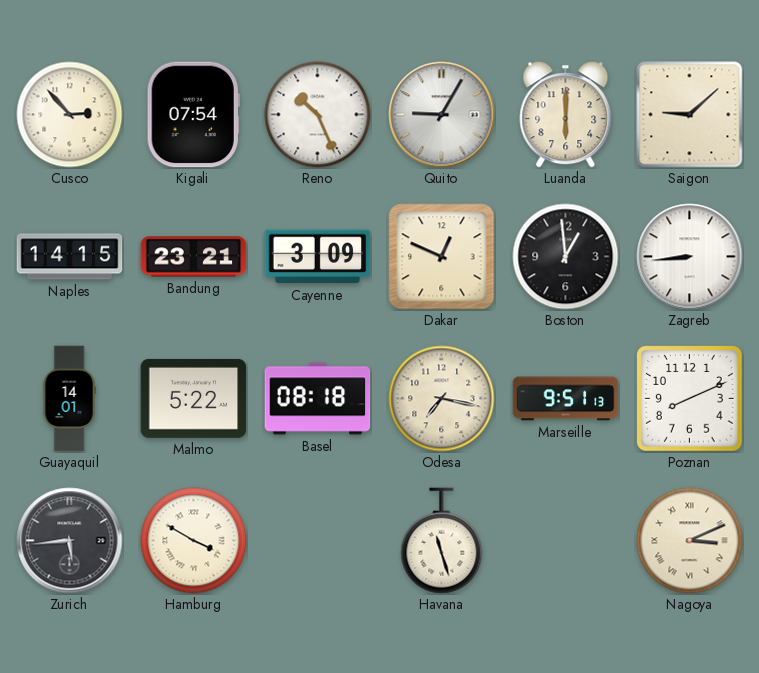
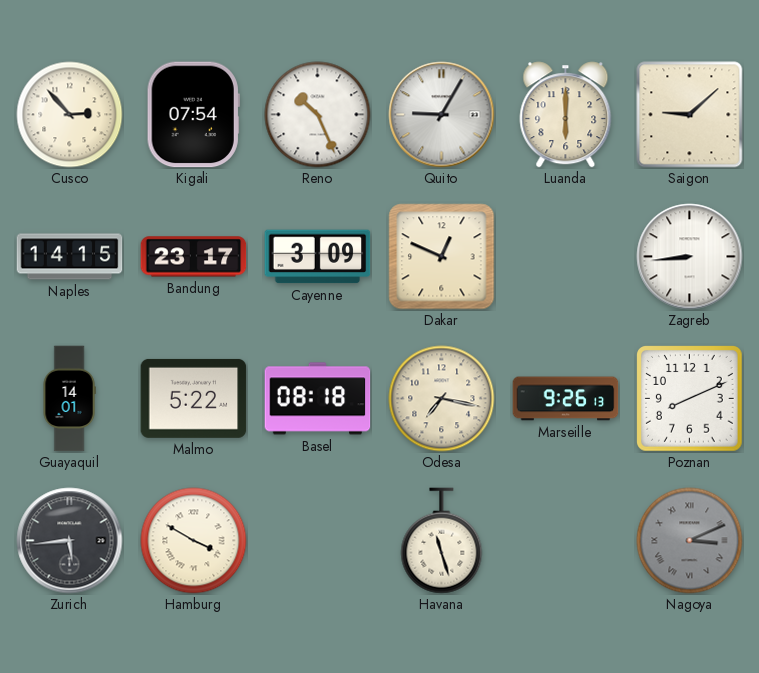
Bandung: 23:21 -> 23:17
Boston: 12:59 -> none
Marseille: 9:51 -> 9:26
Nagoya dial: cream -> grey
